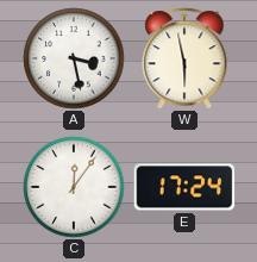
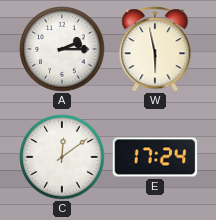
A: 3:28 -> 2:15
C: 12:06 -> 12:09
